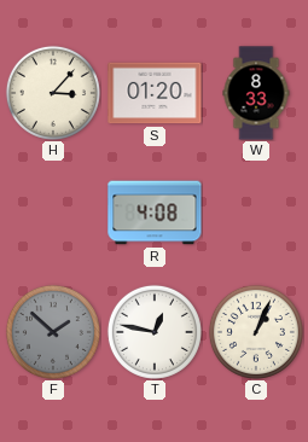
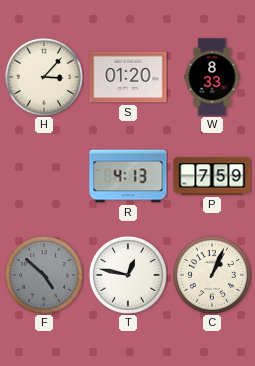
R: 4:08 -> 4:13
P: none -> 7:59
F: 1:52 -> 4:52
